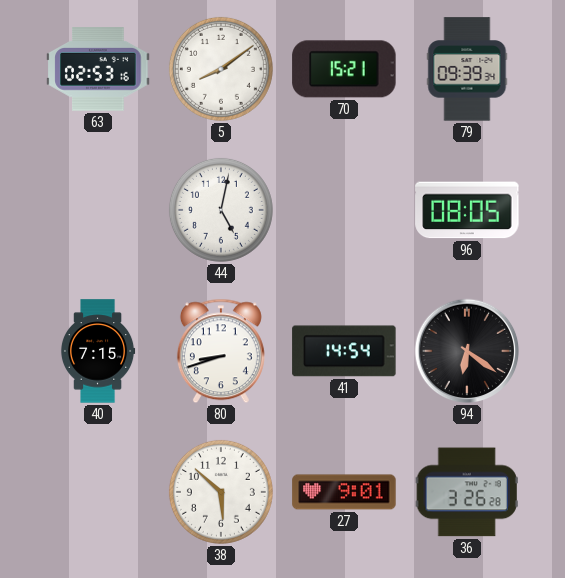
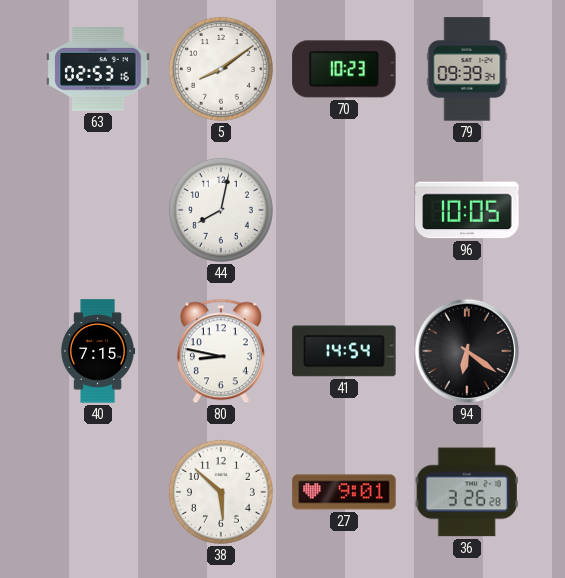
70: 15:21 -> 10:23
44: 5:02 -> 8:02
96: 08:05 -> 10:05
80: 8:42 -> 8:47
